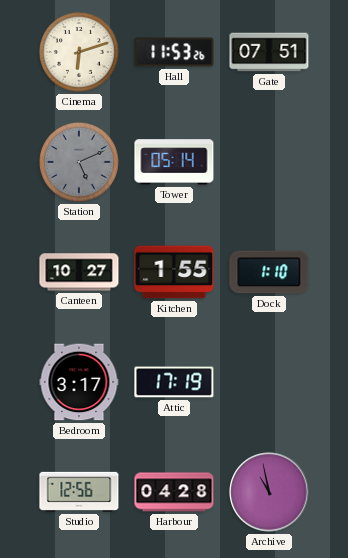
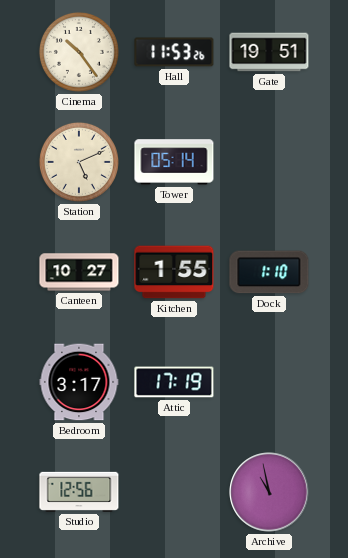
Cinema: 6:12 -> 10:24
Gate: 07:51 -> 19:51
Station dial: grey -> cream
Harbour: 04:28 -> none
